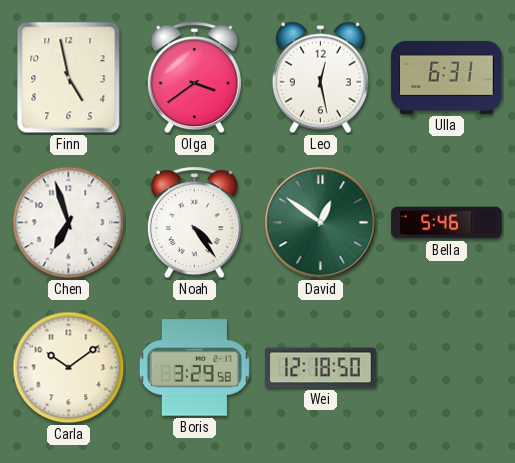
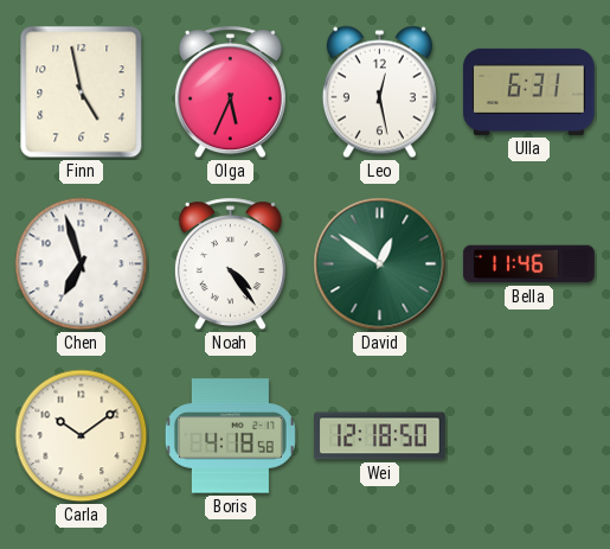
Olga: 3:39 -> 5:34
Bella: 5:46 -> 11:46
Boris: 3:29 -> 4:18
